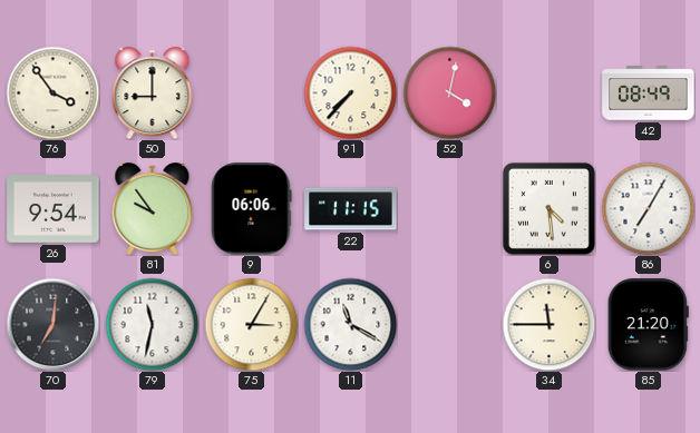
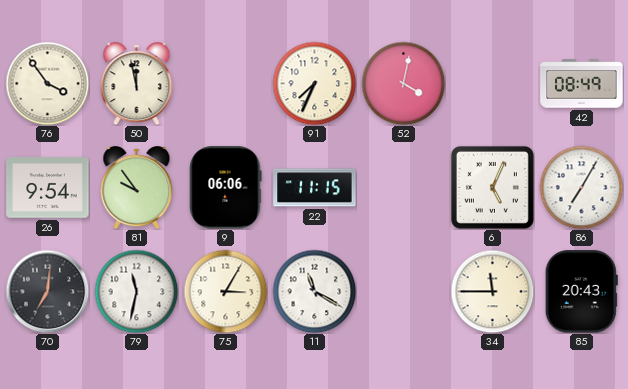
50: 9:00 -> 11:58
91: 7:37 -> 7:34
6: 4:29 -> 5:04
85: 21:20 -> 20:43
